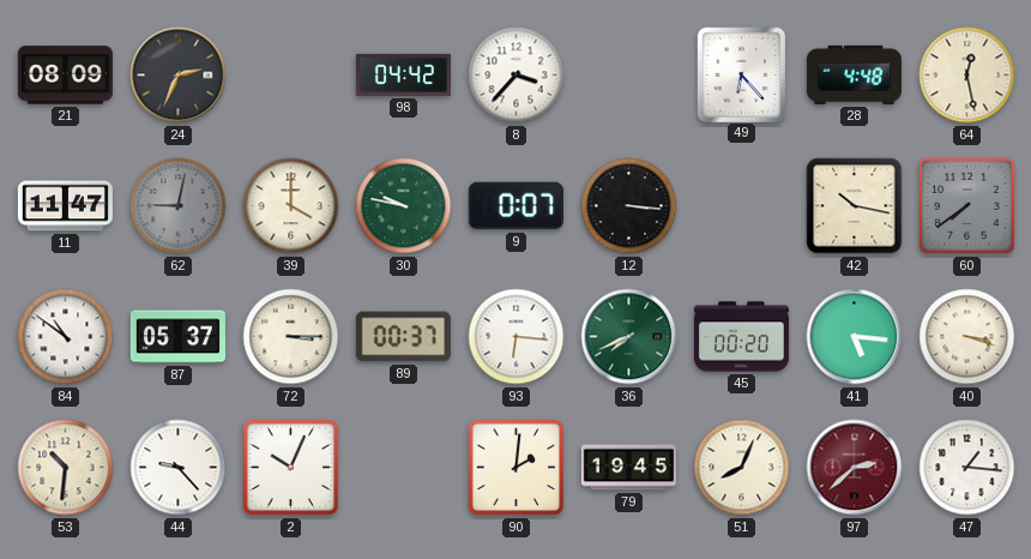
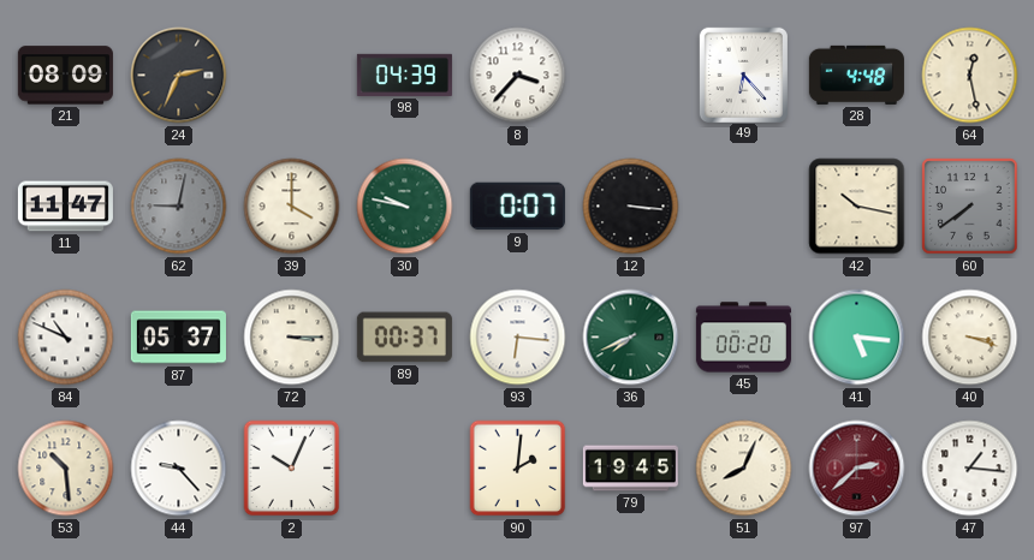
98: 04:42 -> 04:39
84: 10:51 -> 10:49
53: 10:31 -> 10:29
